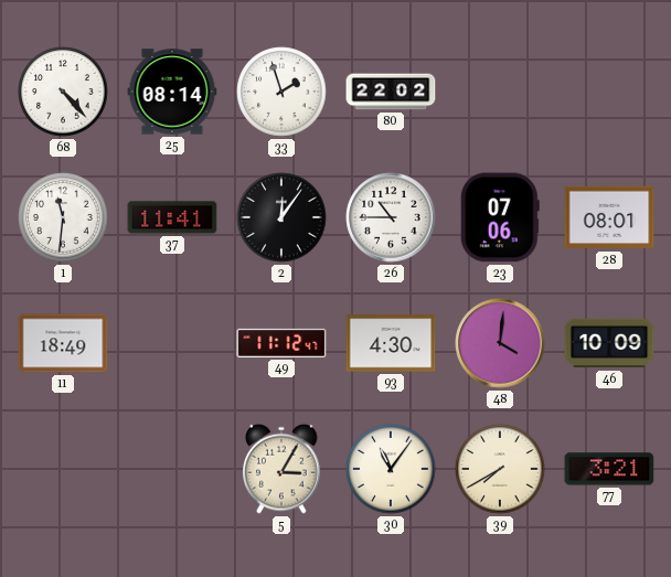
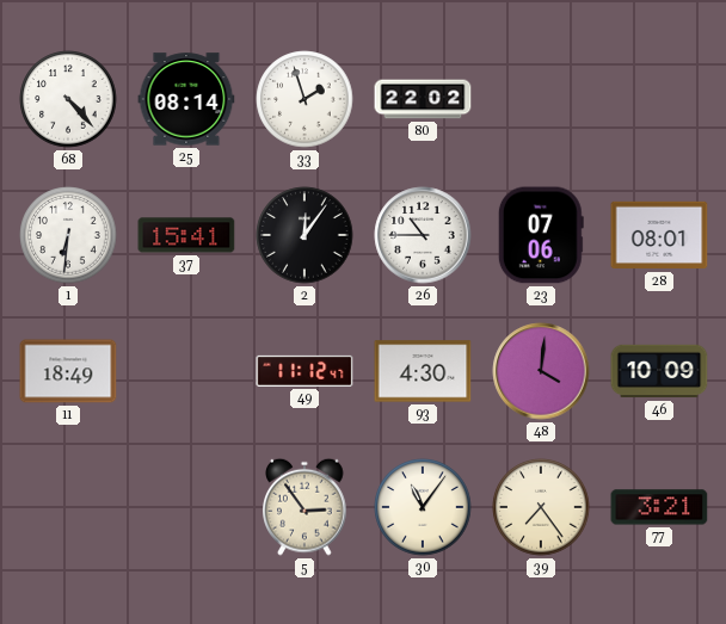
1: 11:31 -> 6:31
37: 11:41 -> 15:41
5: 3:05 -> 2:54
39: 7:40 -> 7:24
